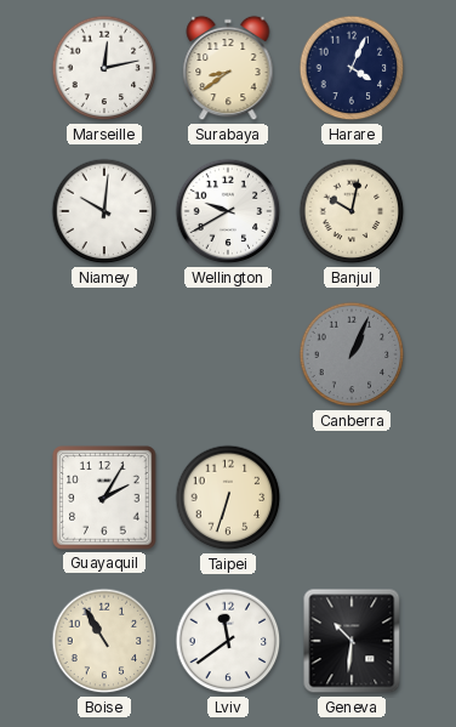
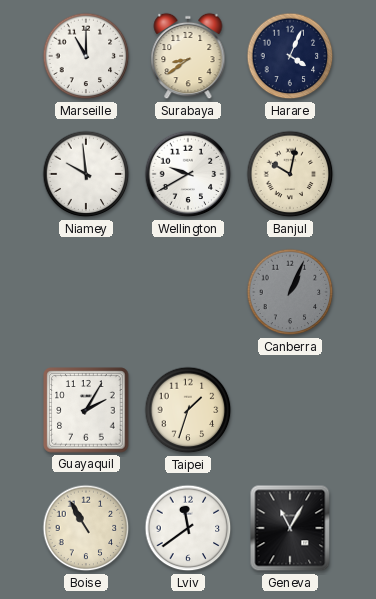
Marseille: 12:13 -> 11:00
Niamey: 10:01 -> 9:59
Taipei: 6:33 -> 1:33
Geneva: 10:31 -> 11:05
